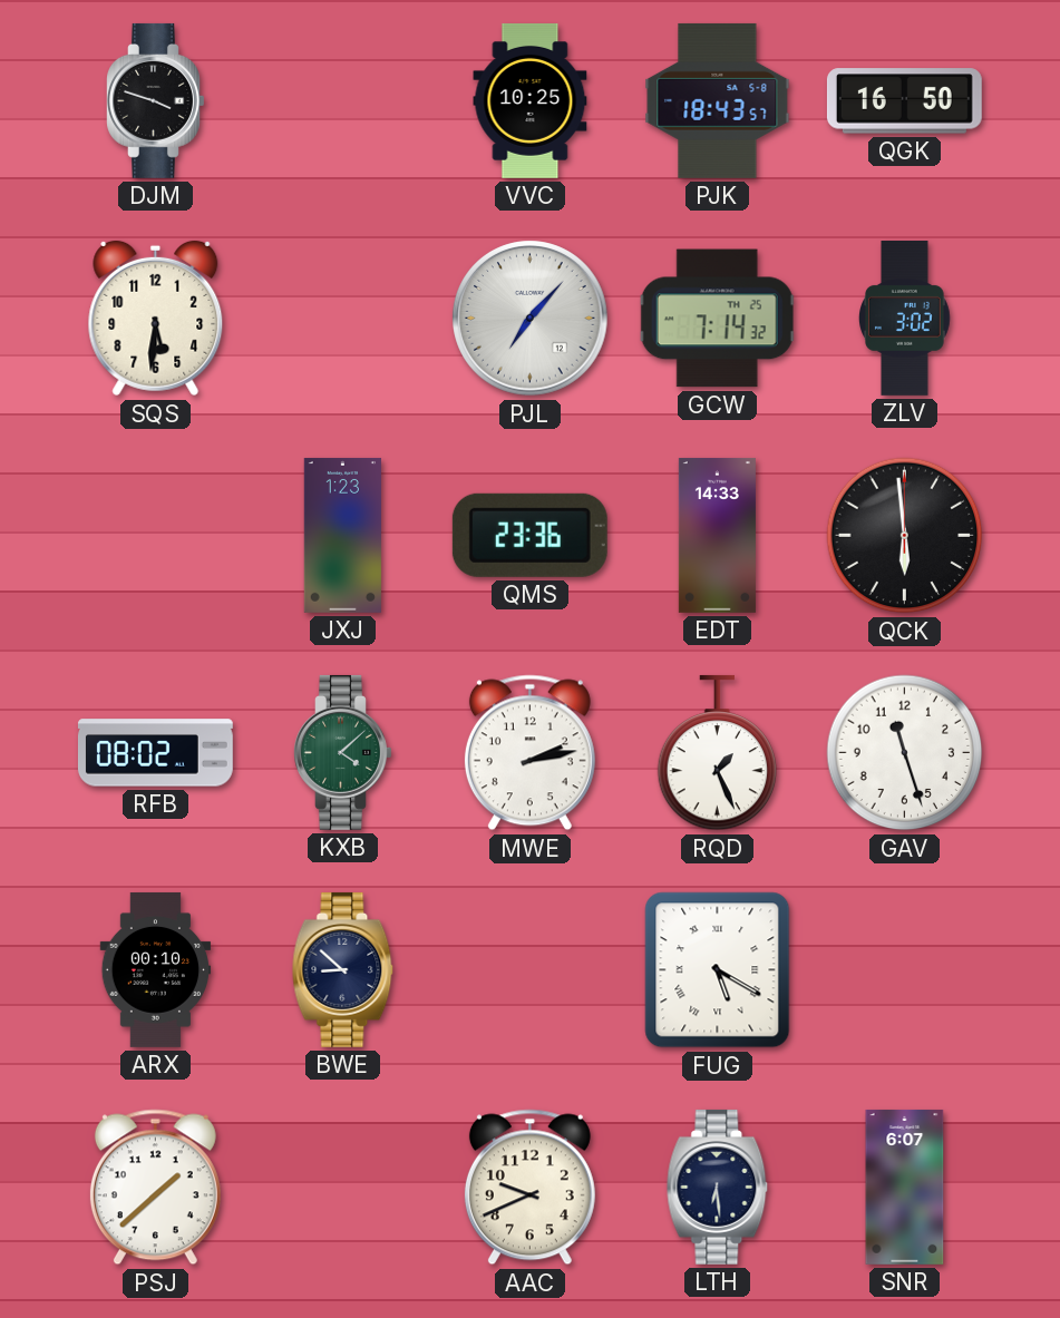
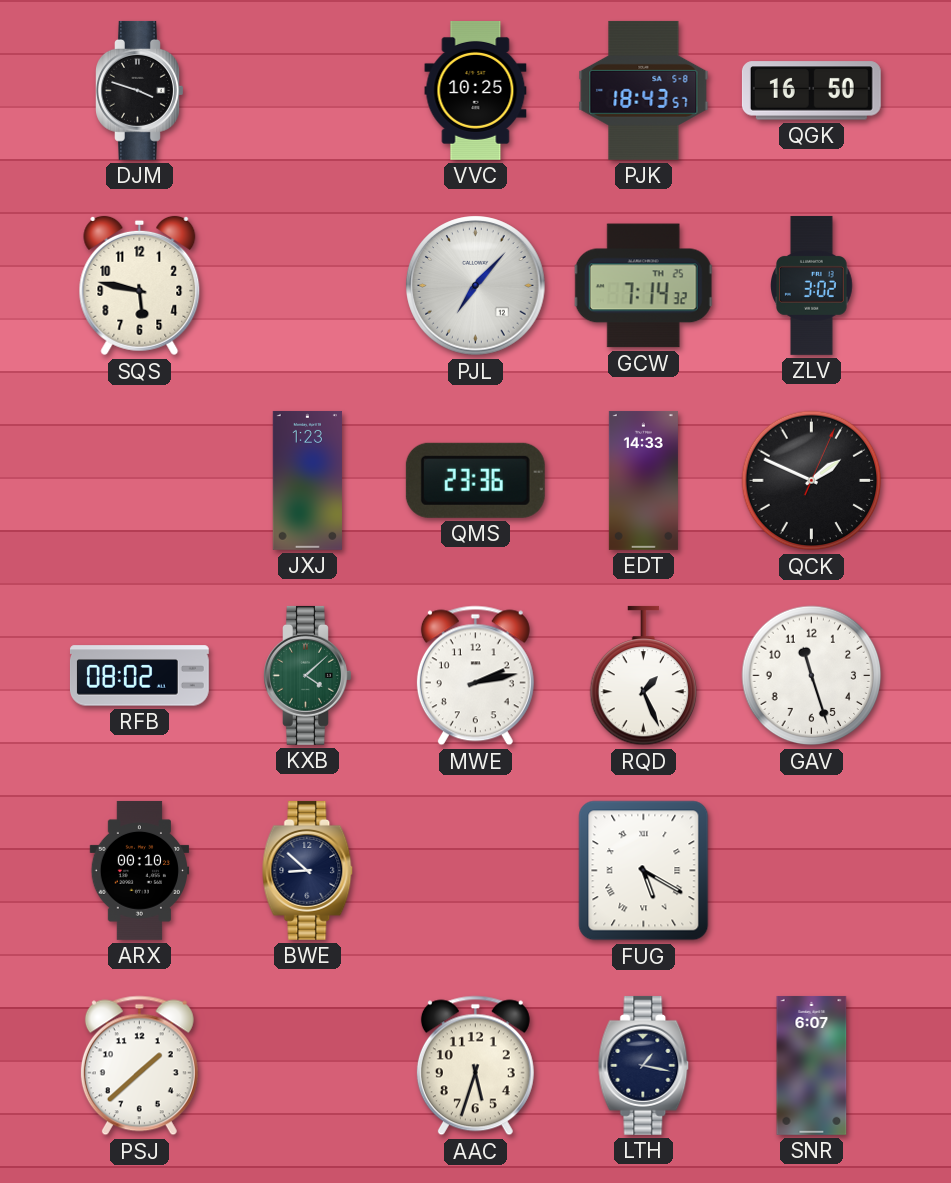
SQS: 5:31 -> 5:47
QCK: 5:59 -> 1:49
AAC: 9:41 -> 5:33
LTH: 6:29 -> 1:17
